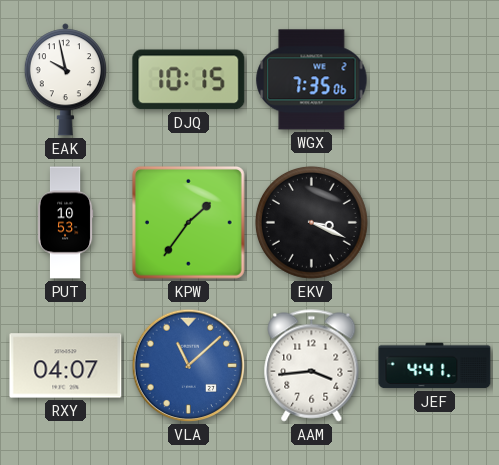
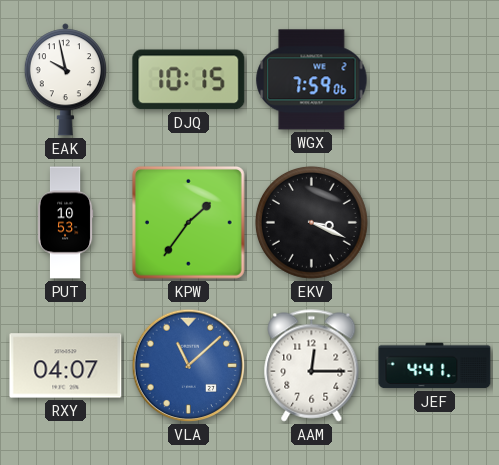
WGX: 7:35 -> 7:59
AAM: 3:44 -> 12:15
